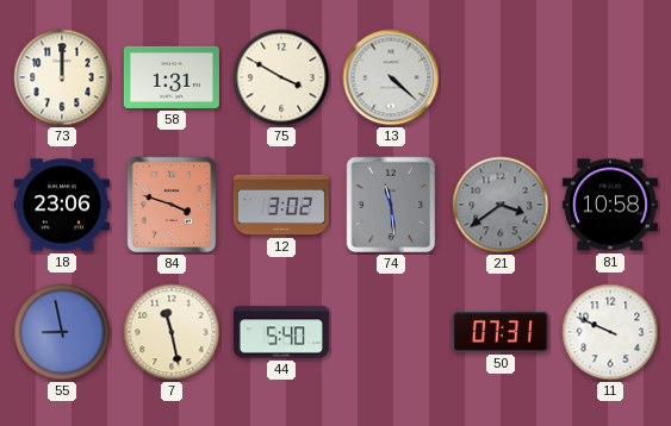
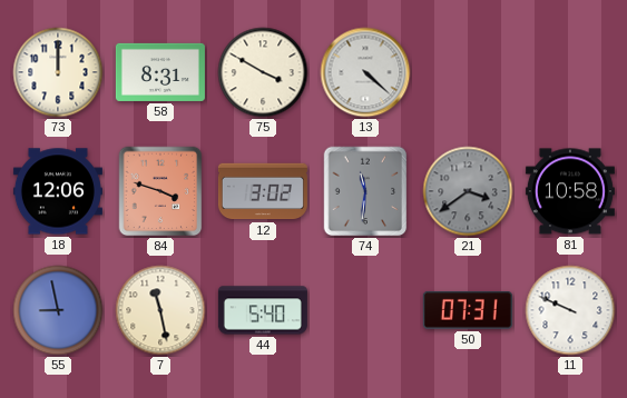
58: 1:31 -> 8:31
18: 23:06 -> 12:06
74: 11:29 -> 11:31
